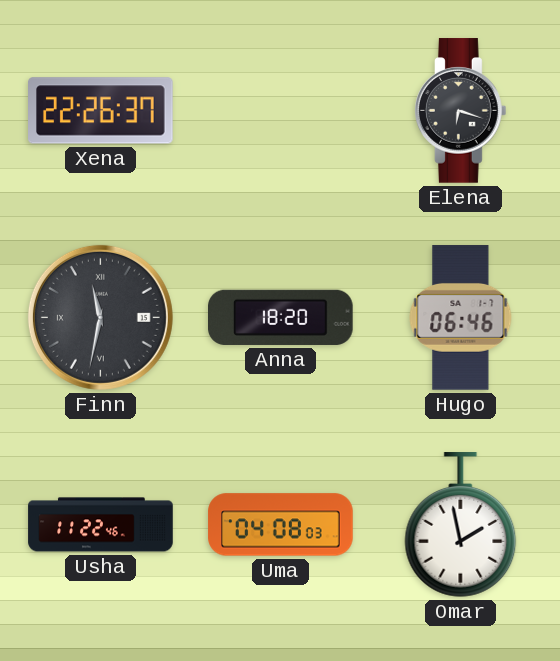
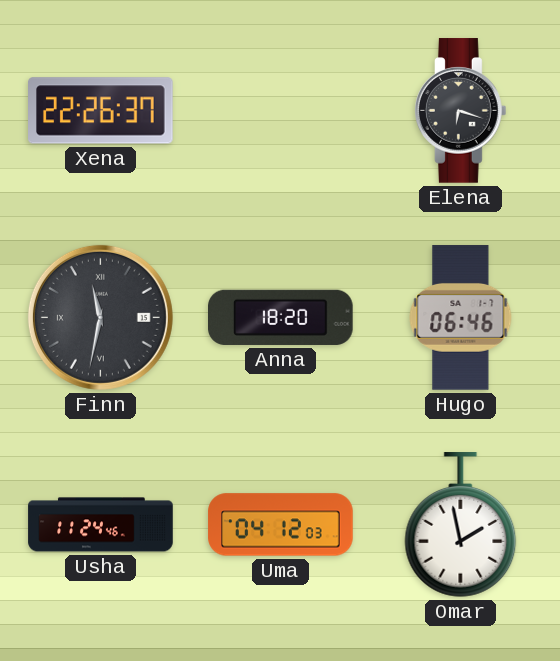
Usha: 11:22 -> 11:24
Uma: 04:08 -> 04:12
